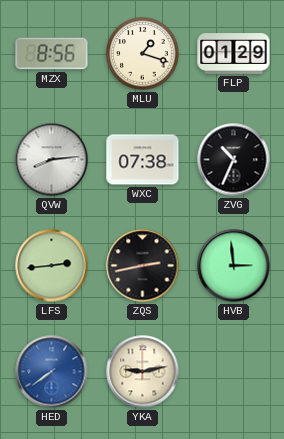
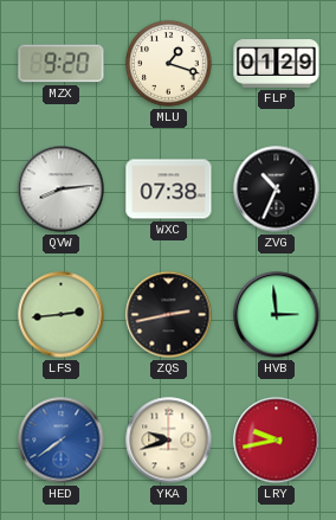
MZX: 8:56 -> 9:20
YKA: 9:13 -> 9:42
LRY: none -> 9:43
